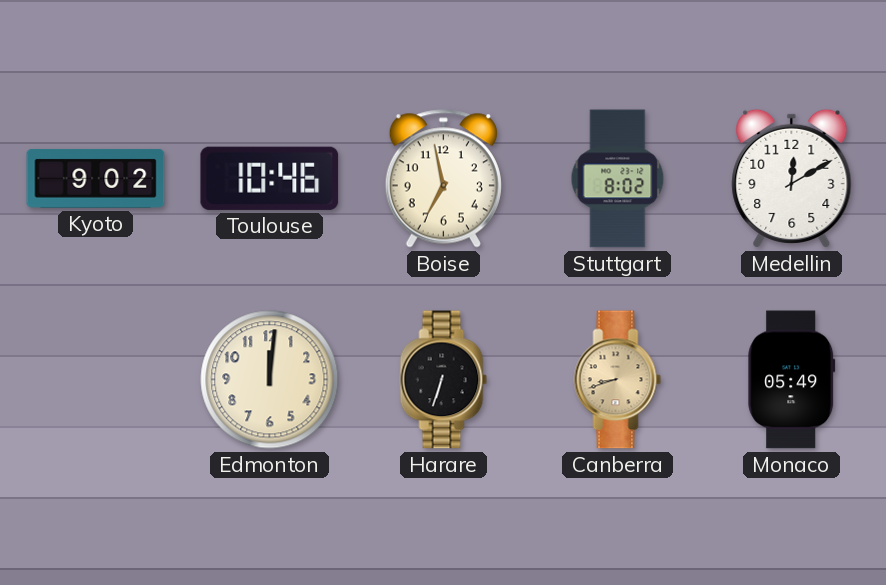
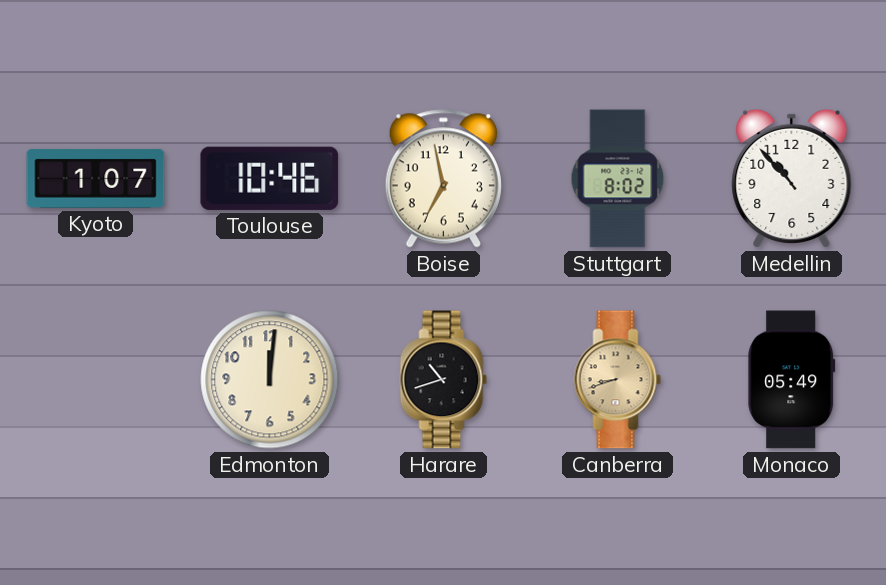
Kyoto: 9:02 -> 1:07
Medellin: 12:10 -> 10:53
Harare: 6:33 -> 10:42
